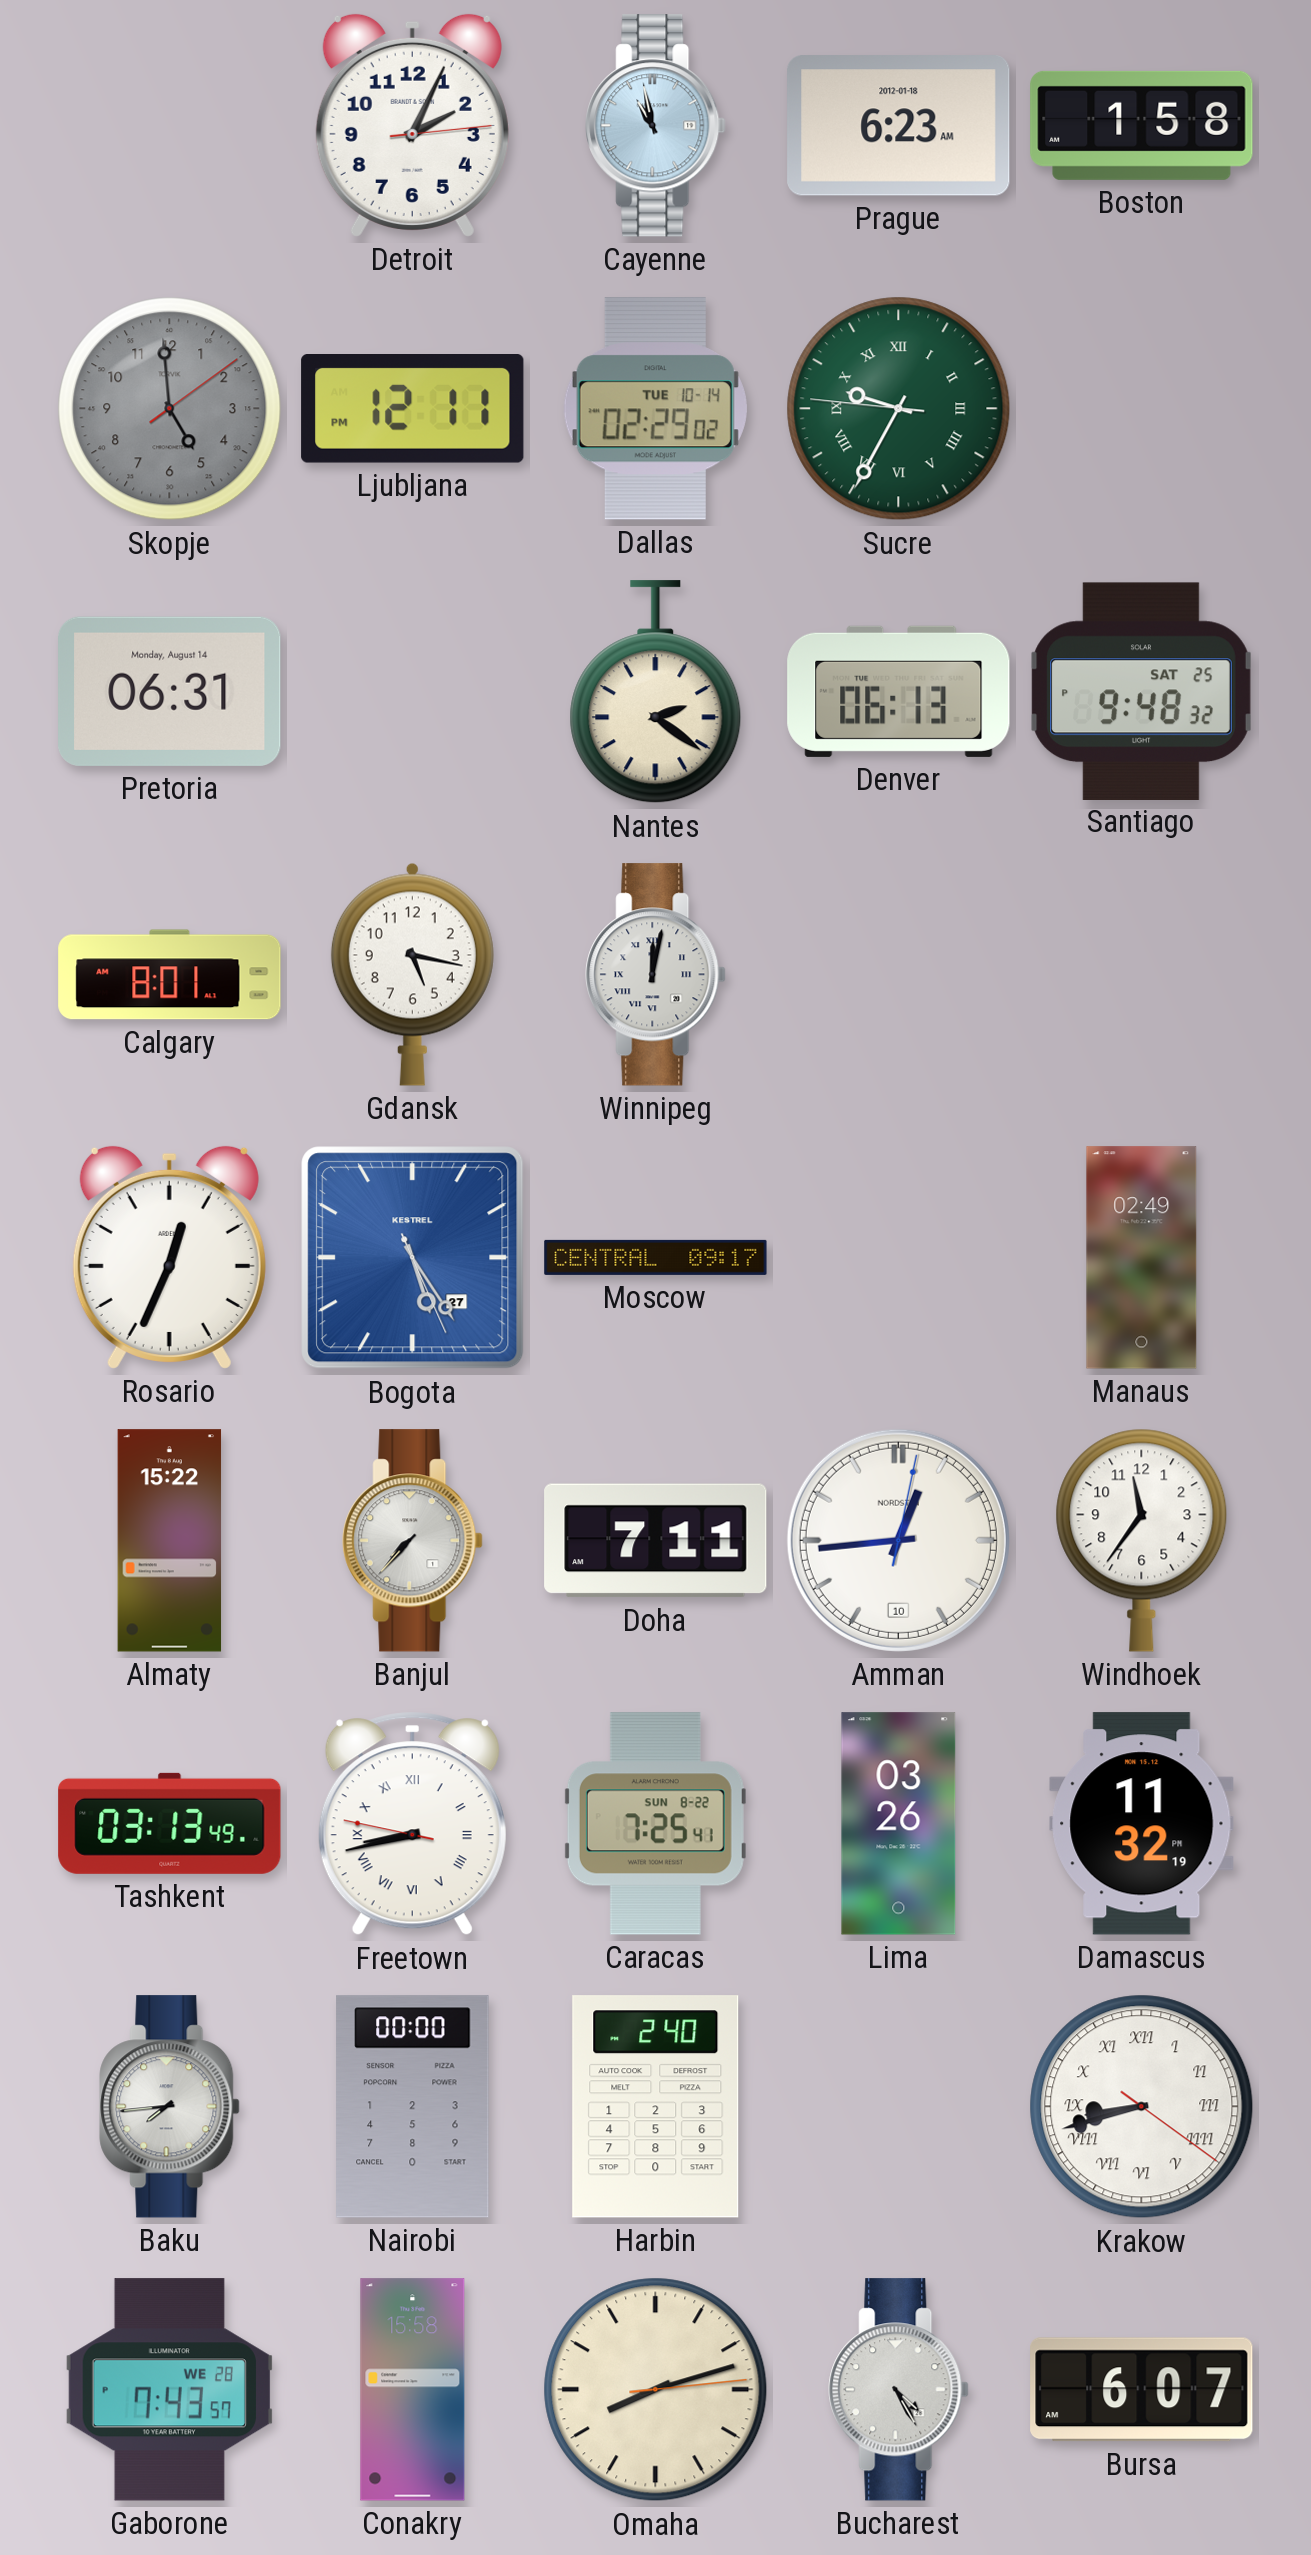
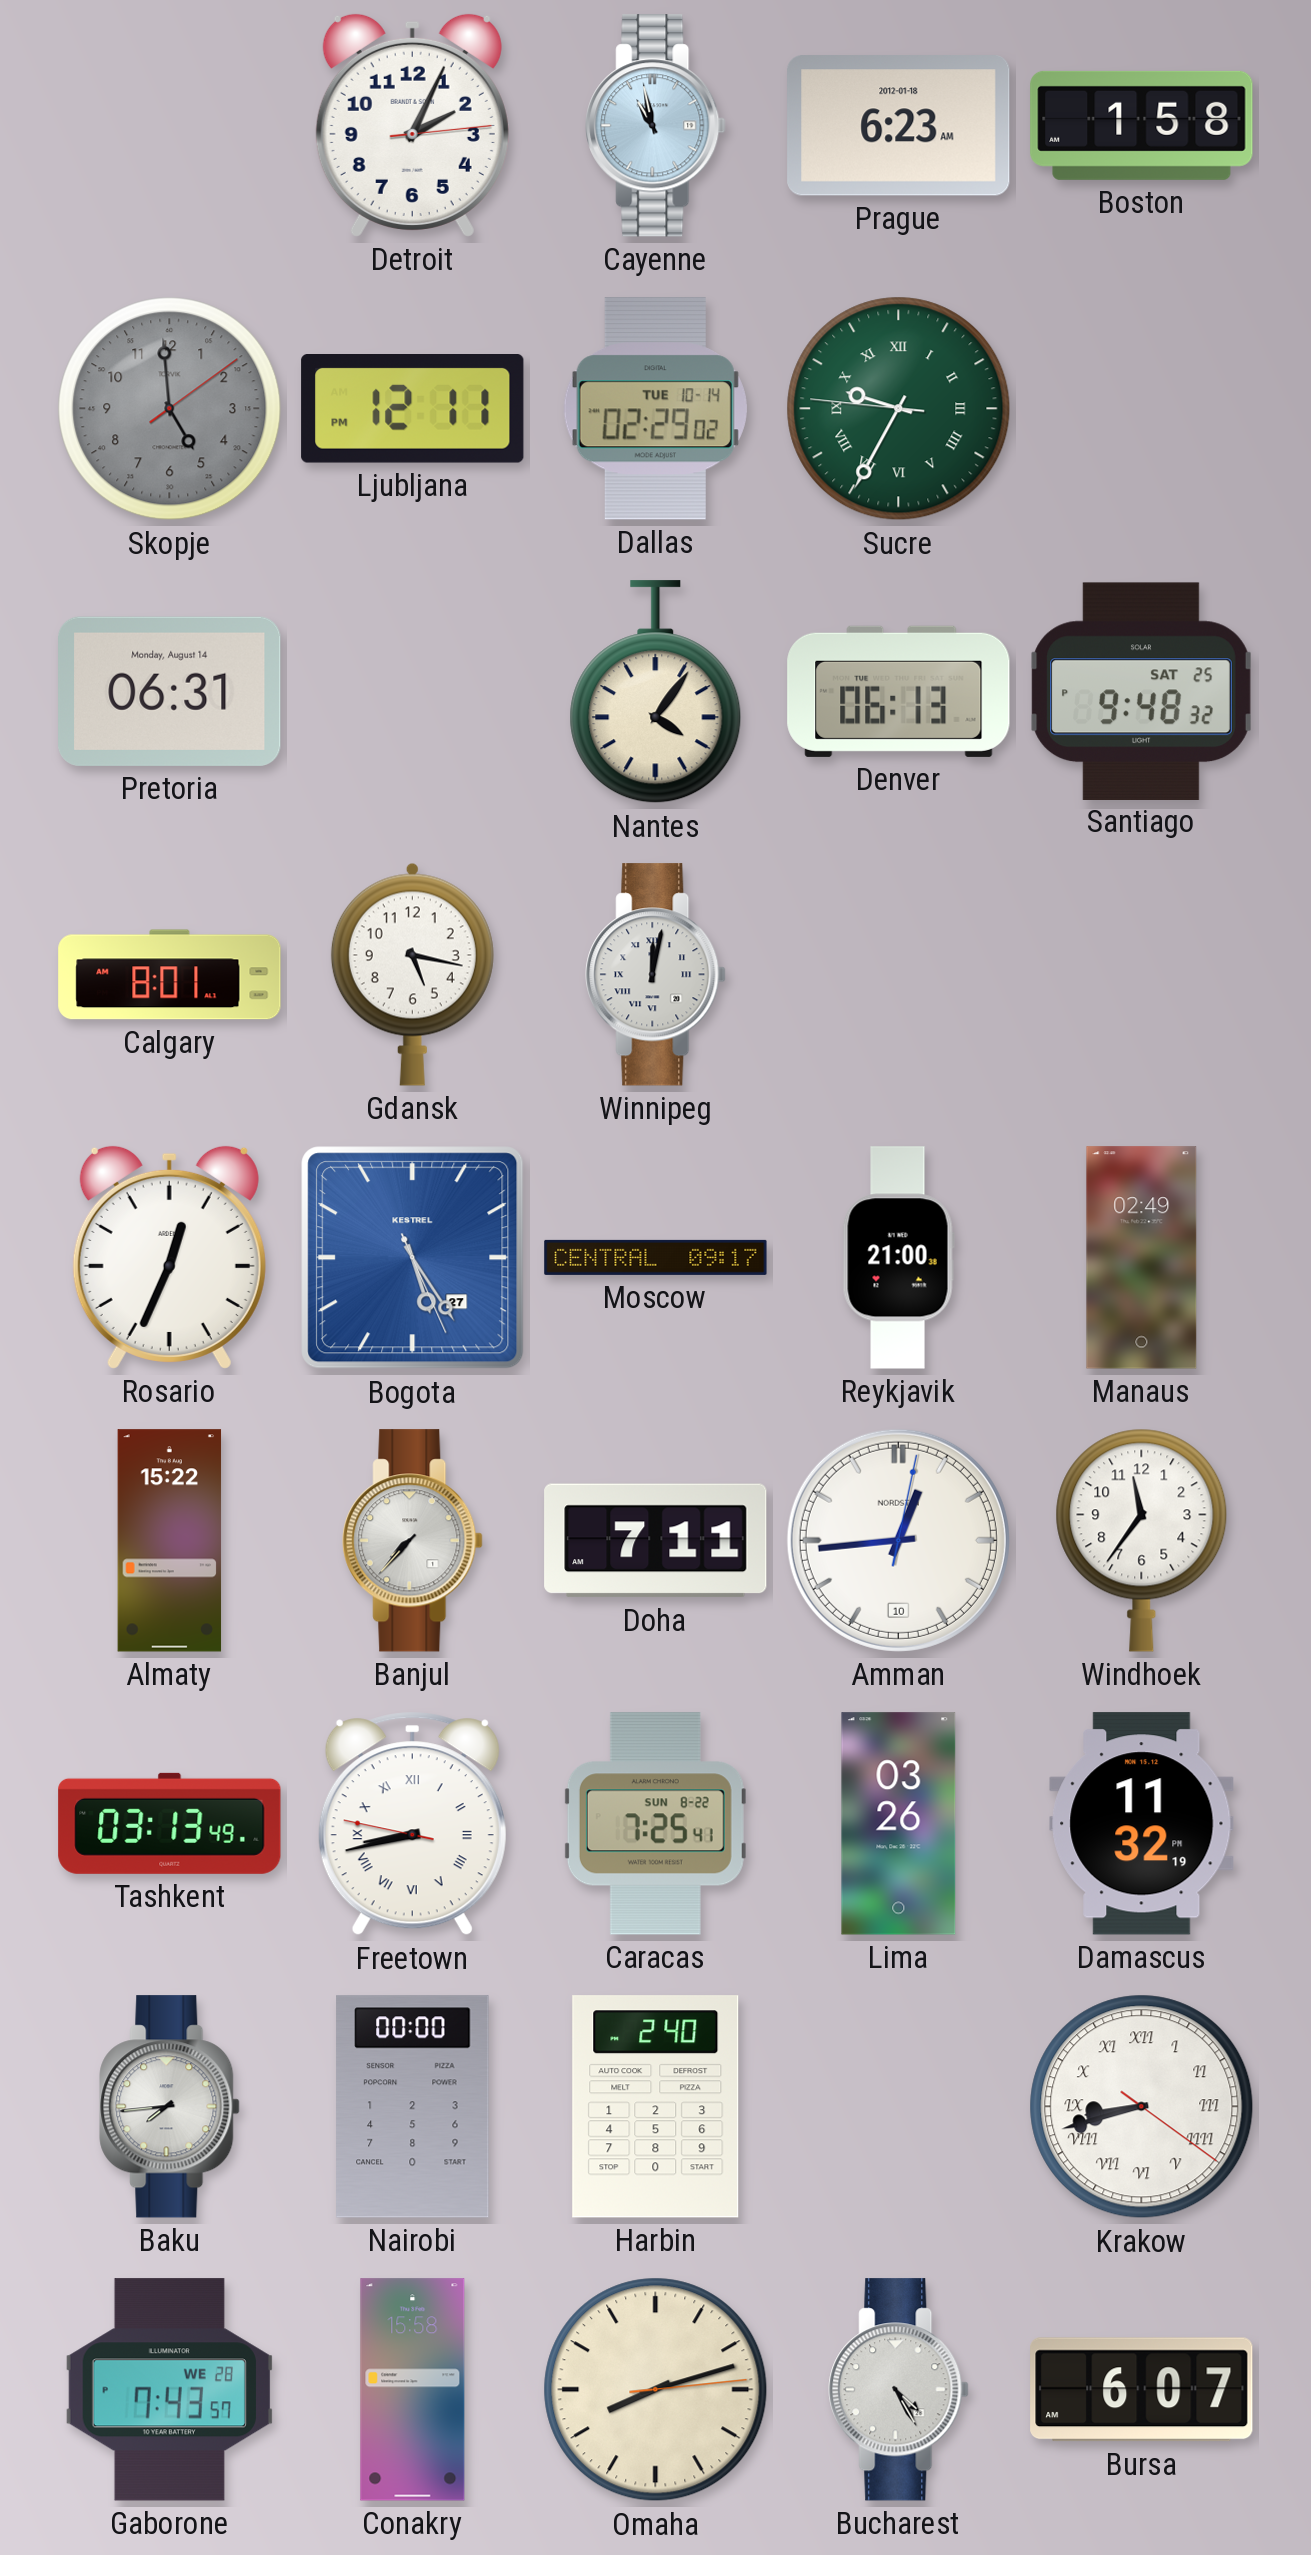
Nantes: 2:21 -> 4:06
Reykjavik: none -> 21:00
